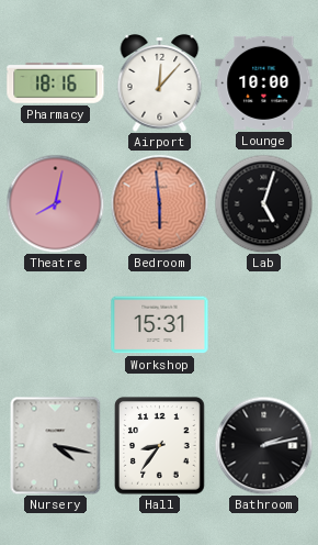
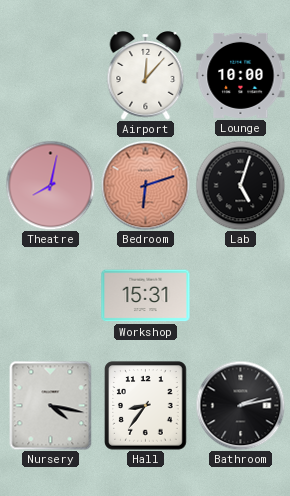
Pharmacy: 18:16 -> none
Bedroom: 5:59 -> 6:12
